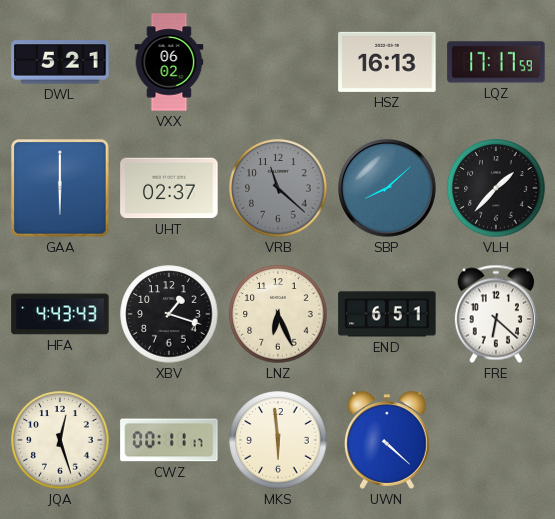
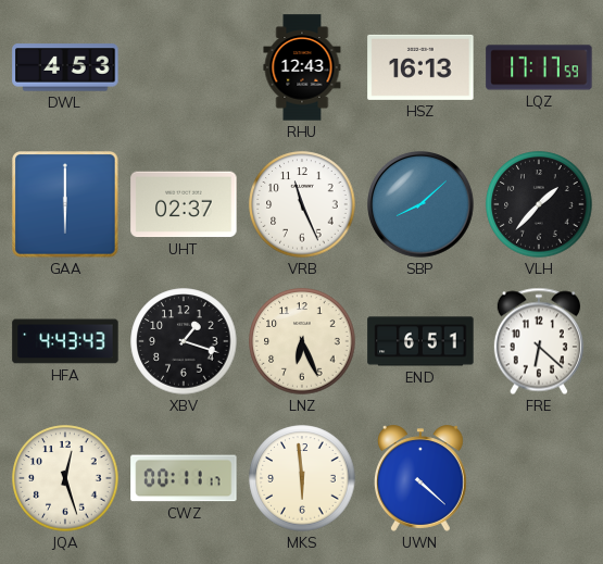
DWL: 5:21 -> 4:53
VXX: 06:02 -> none
RHU: none -> 12:43
VRB: 11:22 -> 11:26
VRB dial: grey -> white
